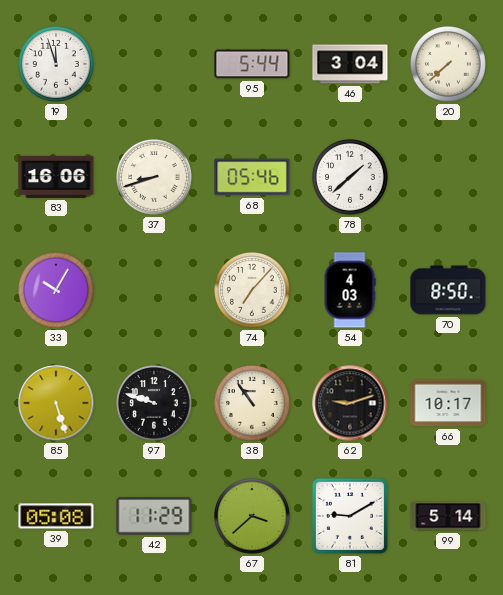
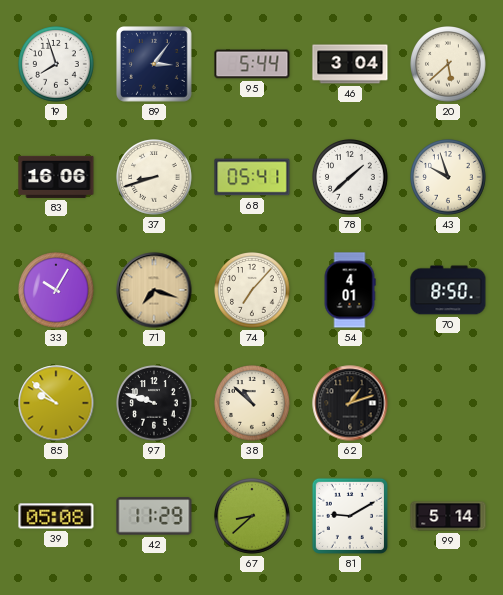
19: 11:57 -> 7:57
89: none -> 3:06
20: 7:38 -> 5:38
68: 05:46 -> 05:41
43: none -> 9:57
71: none -> 7:18
54: 4:03 -> 4:01
85: 5:27 -> 9:52
38: 10:54 -> 10:52
62: 9:12 -> 1:12
66: 10:17 -> none
67: 3:38 -> 8:38
